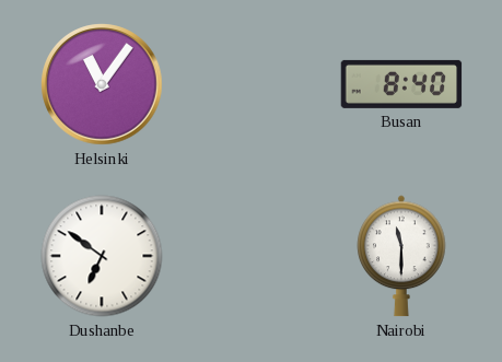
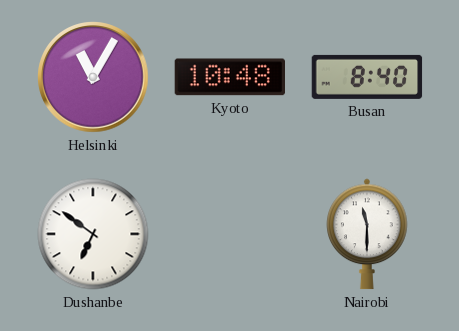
Helsinki: 11:06 -> 11:05
Kyoto: none -> 10:48
